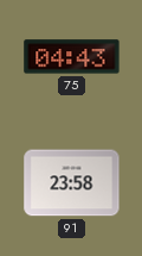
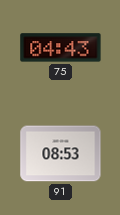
91: 23:58 -> 08:53
